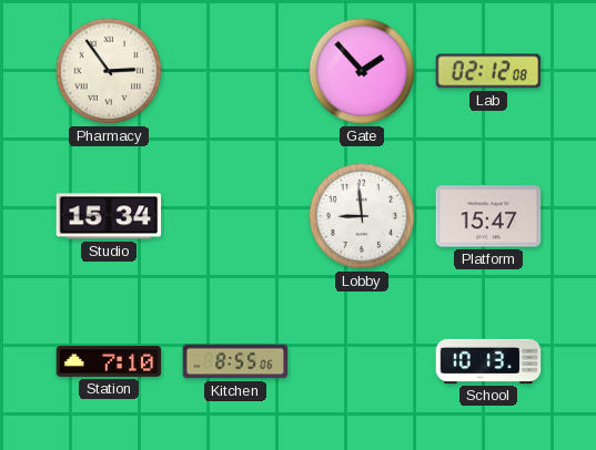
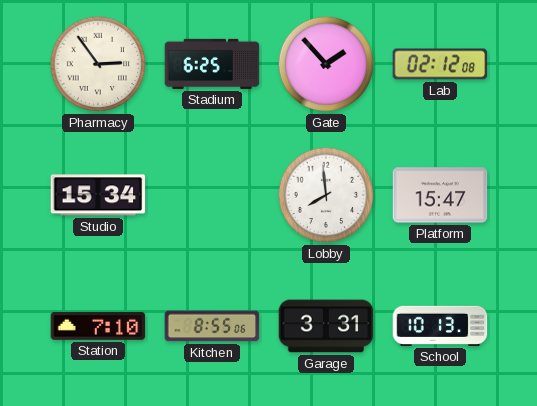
Stadium: none -> 6:25
Lobby: 8:59 -> 7:59
Garage: none -> 3:31
